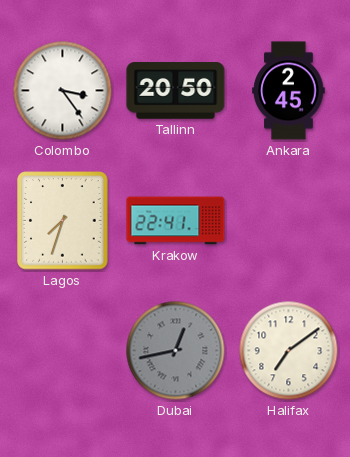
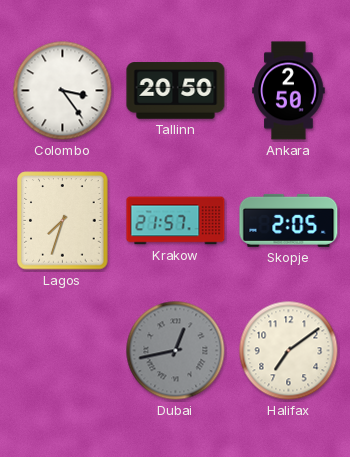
Ankara: 2:45 -> 2:50
Krakow: 22:41 -> 21:57
Skopje: none -> 2:05
